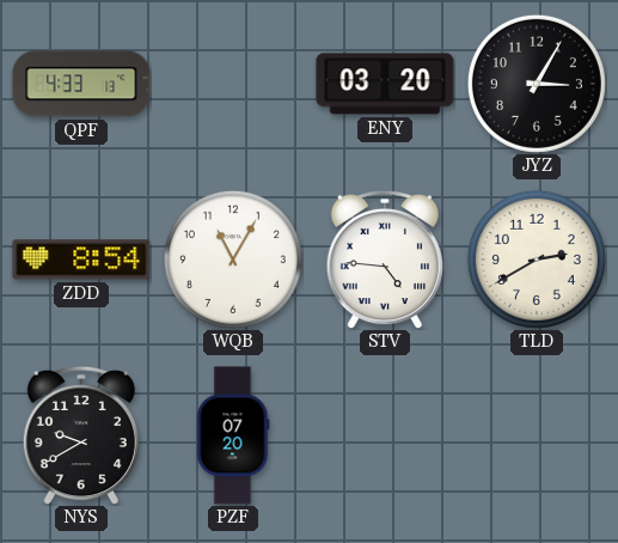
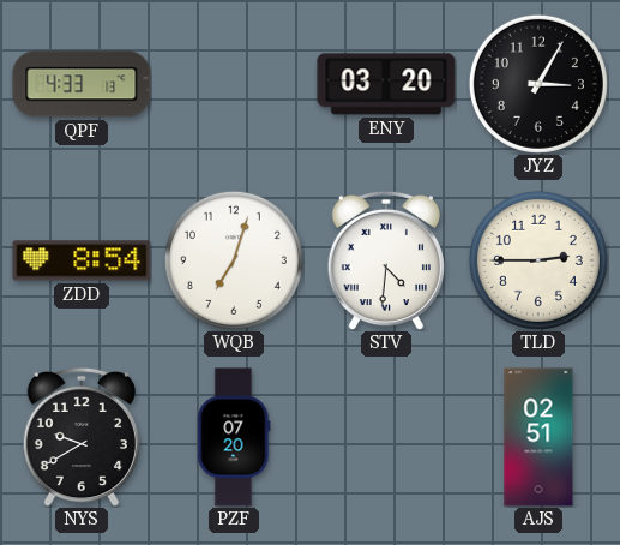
WQB: 11:05 -> 7:03
STV: 4:46 -> 4:31
TLD: 2:40 -> 2:45
AJS: none -> 02:51
